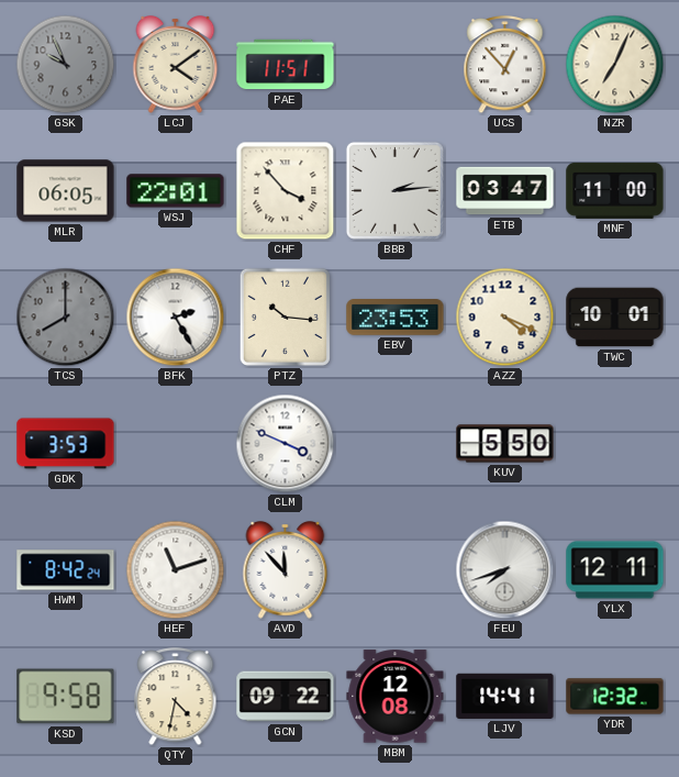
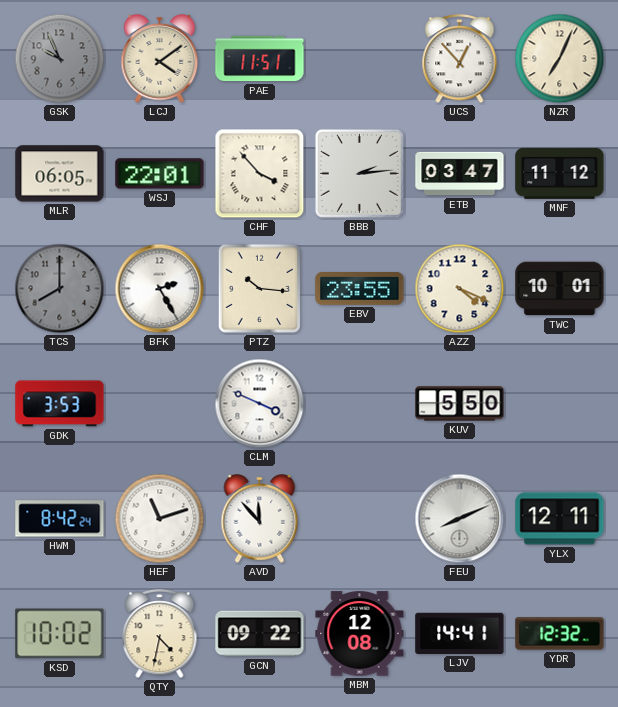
MNF: 11:00 -> 11:12
EBV: 23:53 -> 23:55
FEU: 7:42 -> 8:11
KSD: 9:58 -> 10:02
